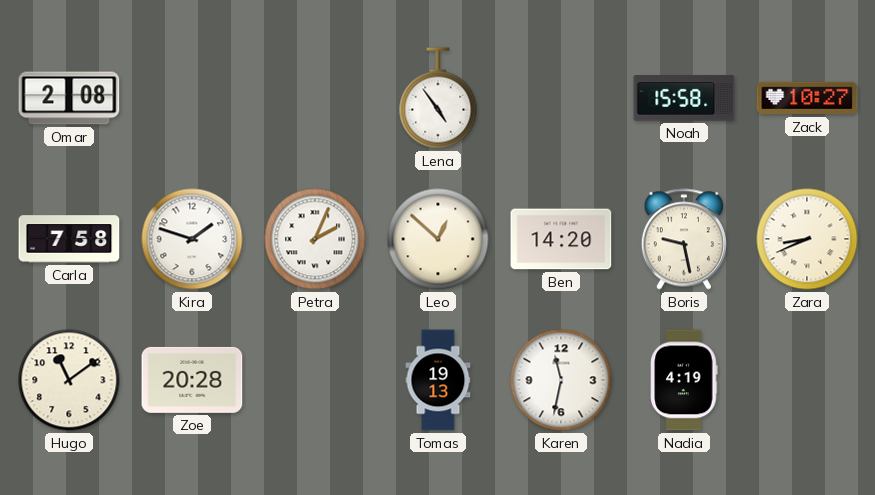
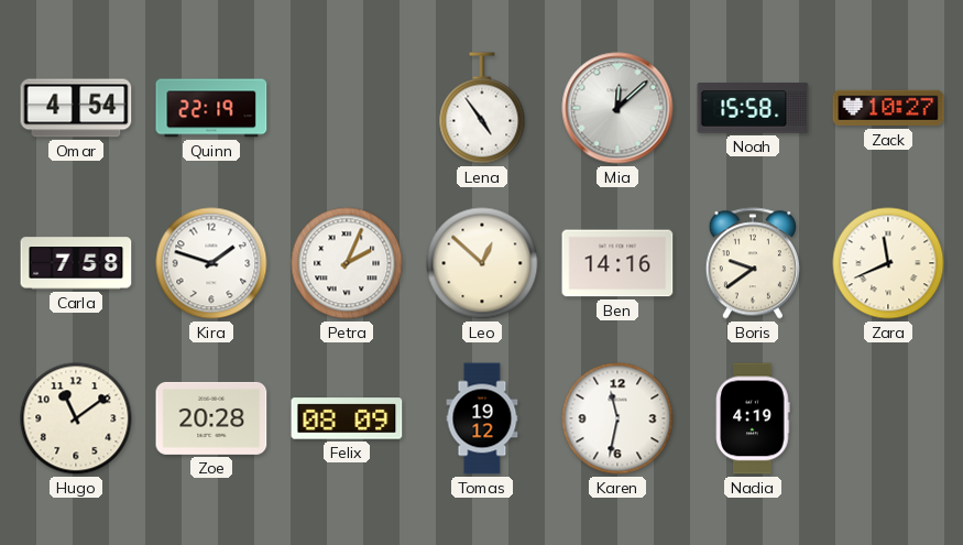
Omar: 2:08 -> 4:54
Quinn: none -> 22:19
Mia: none -> 12:08
Ben: 14:20 -> 14:16
Boris: 9:28 -> 9:39
Zara: 8:41 -> 11:41
Felix: none -> 08:09
Tomas: 19:13 -> 19:12
